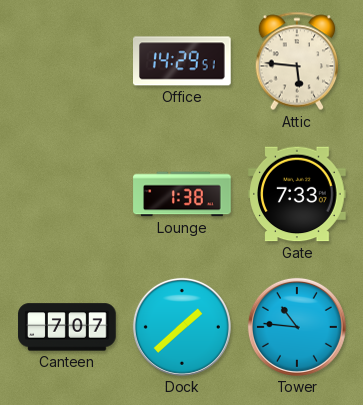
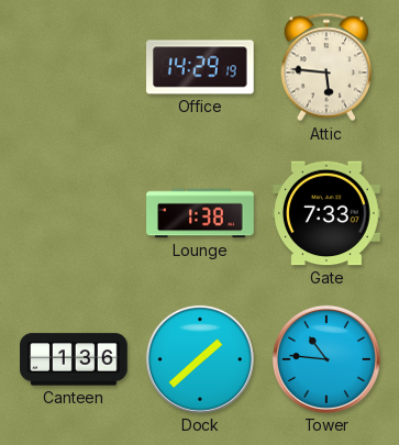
Office: 14:29:51 -> 14:29:19
Canteen: 7:07 -> 1:36
